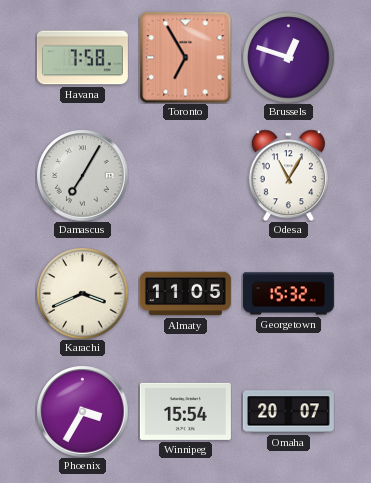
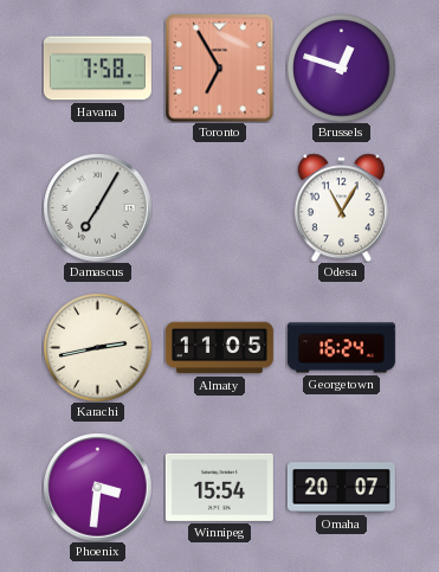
Karachi: 3:41 -> 2:43
Georgetown: 15:32 -> 16:24
Phoenix: 3:35 -> 3:31
